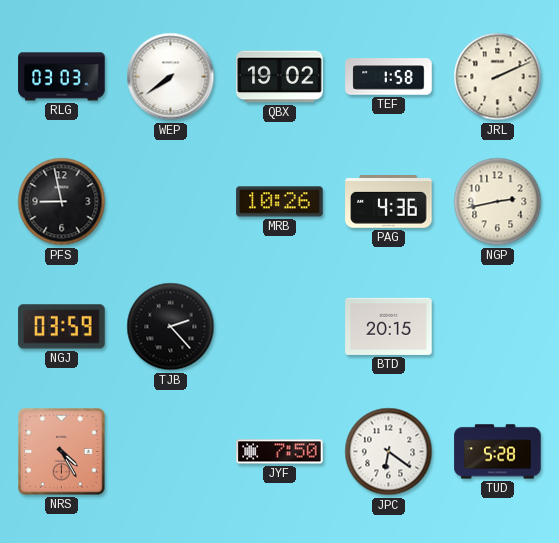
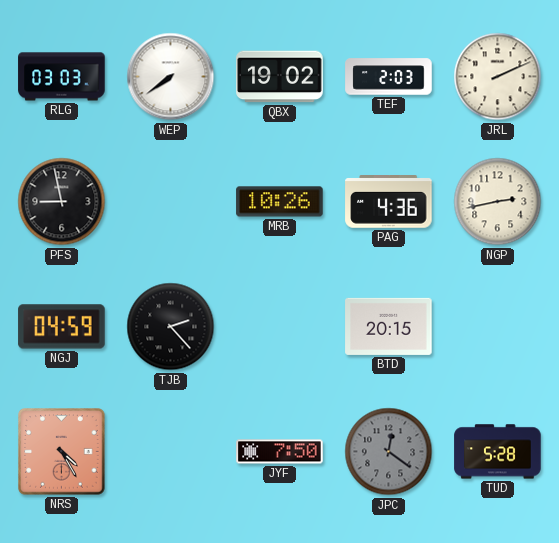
TEF: 1:58 -> 2:03
NGJ: 03:59 -> 04:59
JPC: 6:21 -> 12:21
JPC dial: white -> grey
